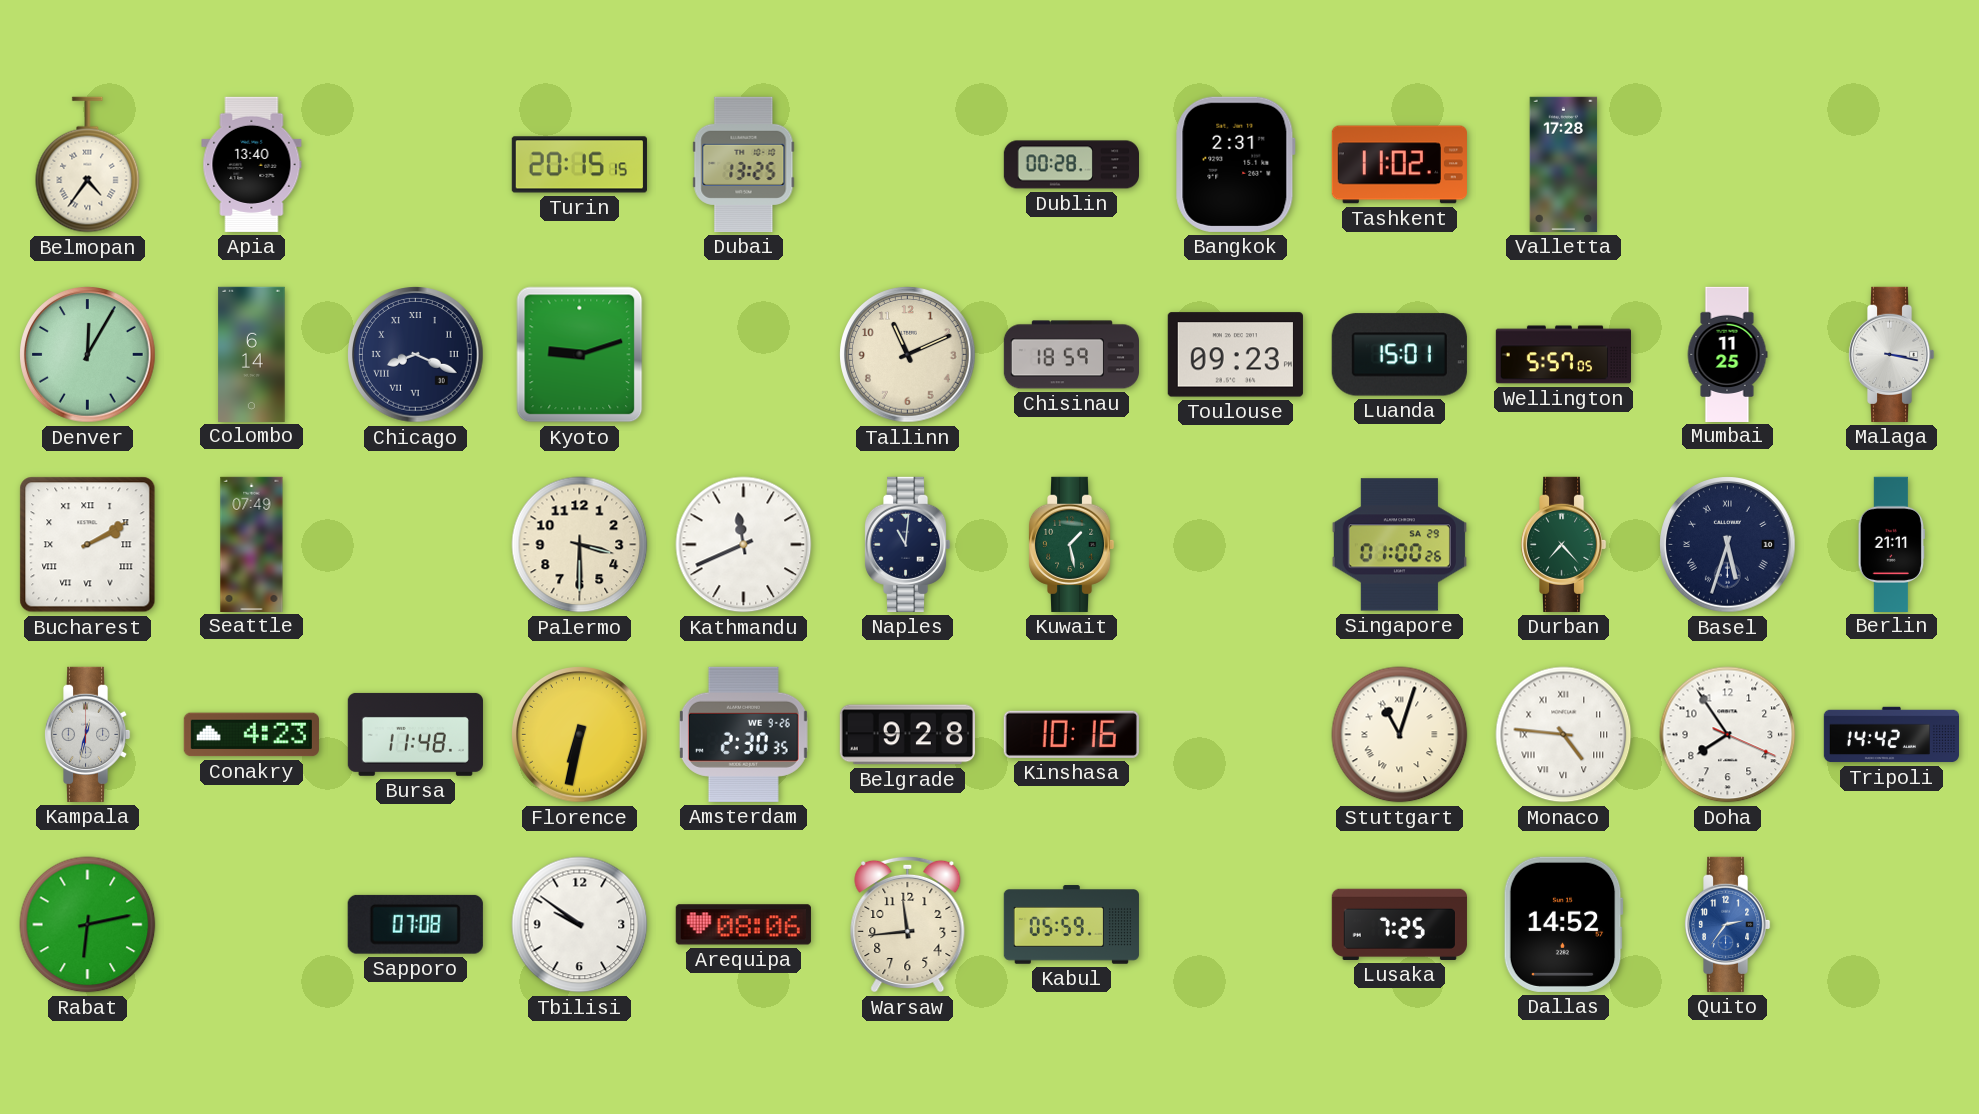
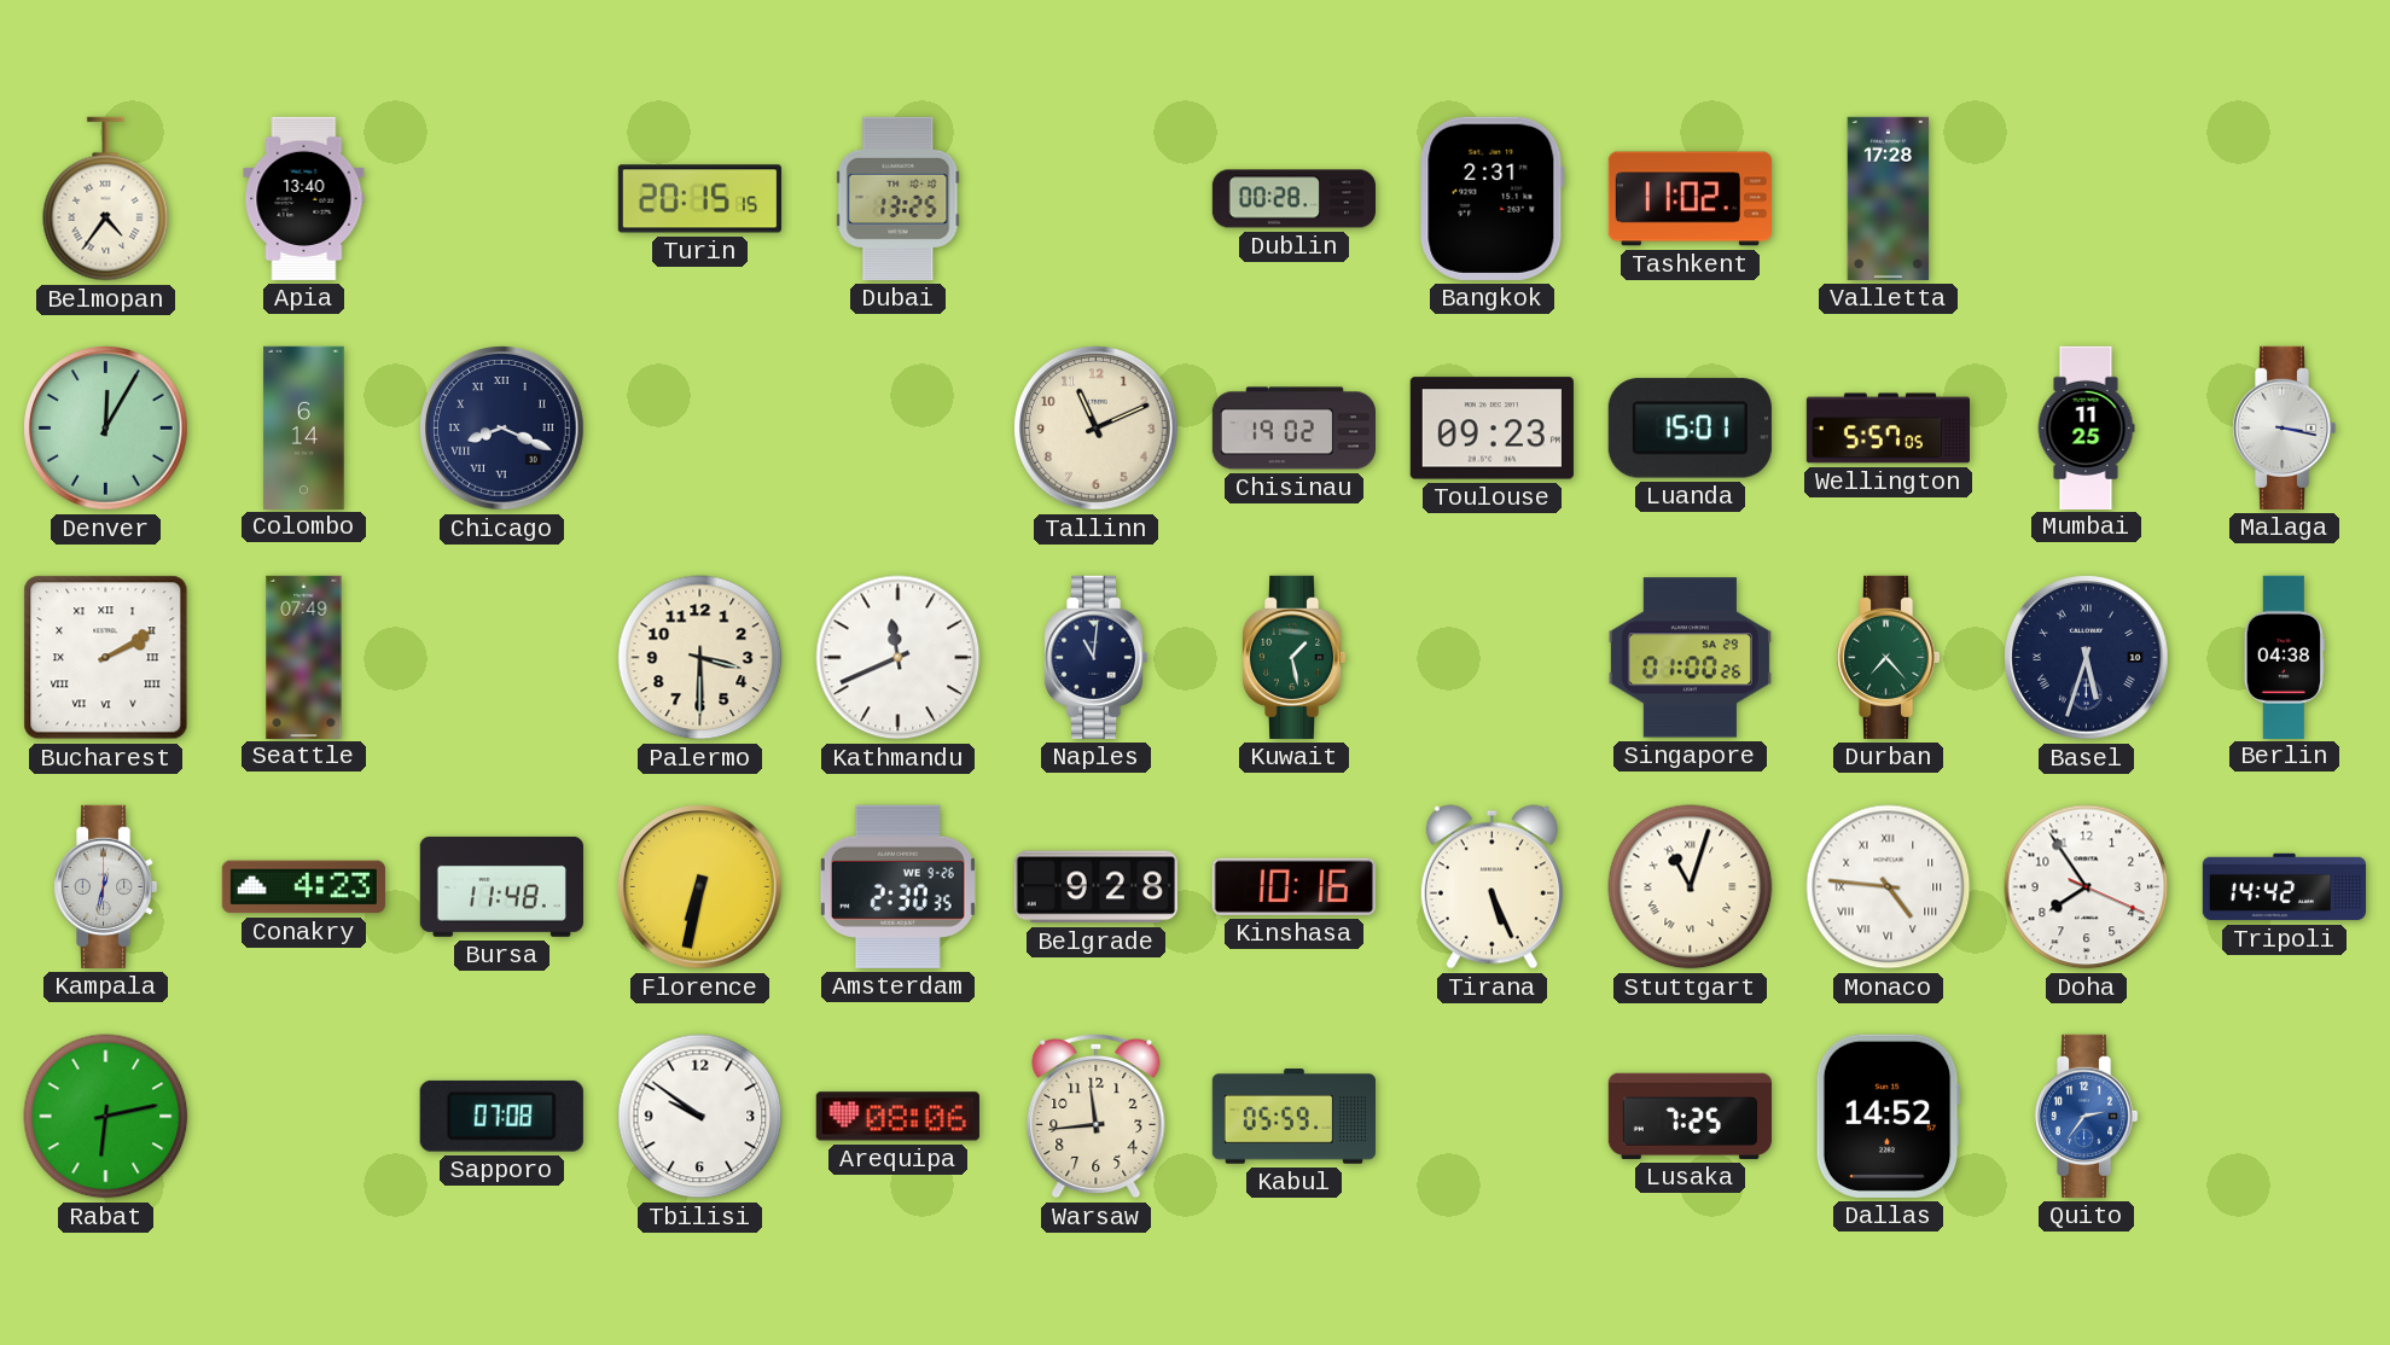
Kyoto: 9:12 -> none
Chisinau: 18:59 -> 19:02
Berlin: 21:11 -> 04:38
Tirana: none -> 5:26
